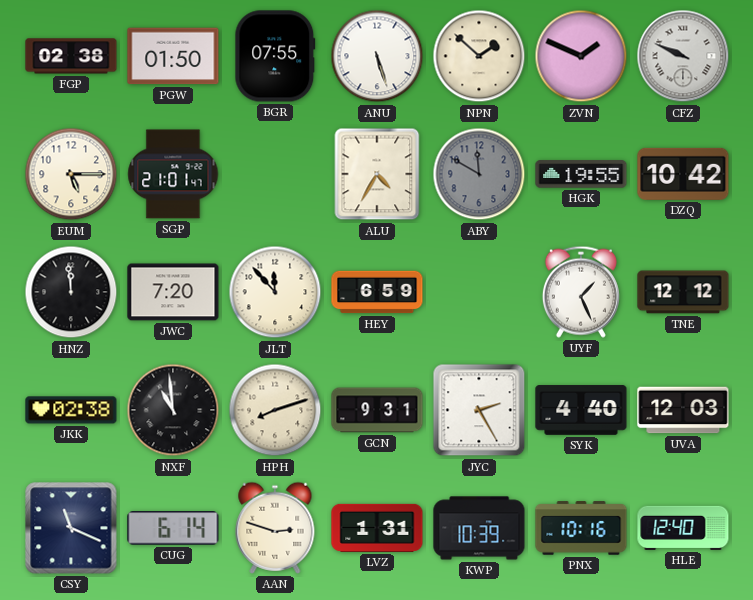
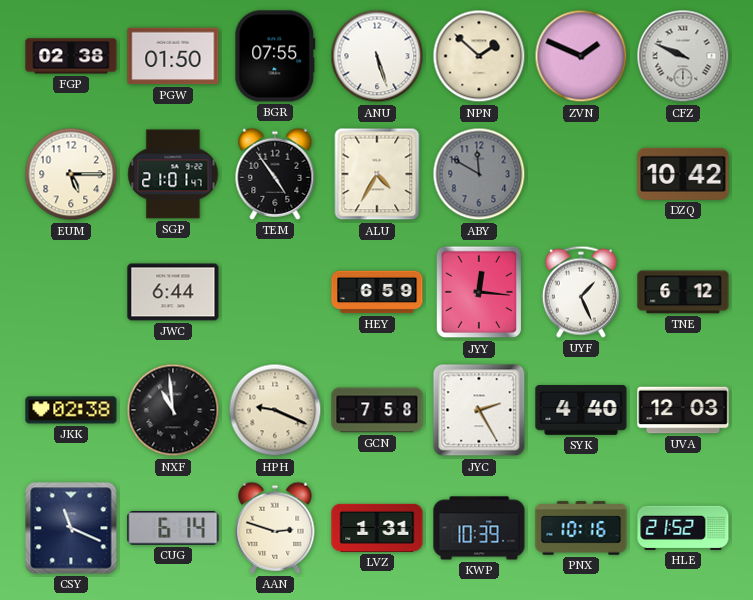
TEM: none -> 4:54
HGK: 19:55 -> none
HNZ: 11:59 -> none
JWC: 7:20 -> 6:44
JLT: 11:53 -> none
JYY: none -> 12:16
TNE: 12:12 -> 6:12
HPH: 8:12 -> 9:19
GCN: 9:31 -> 7:58
HLE: 12:40 -> 21:52
